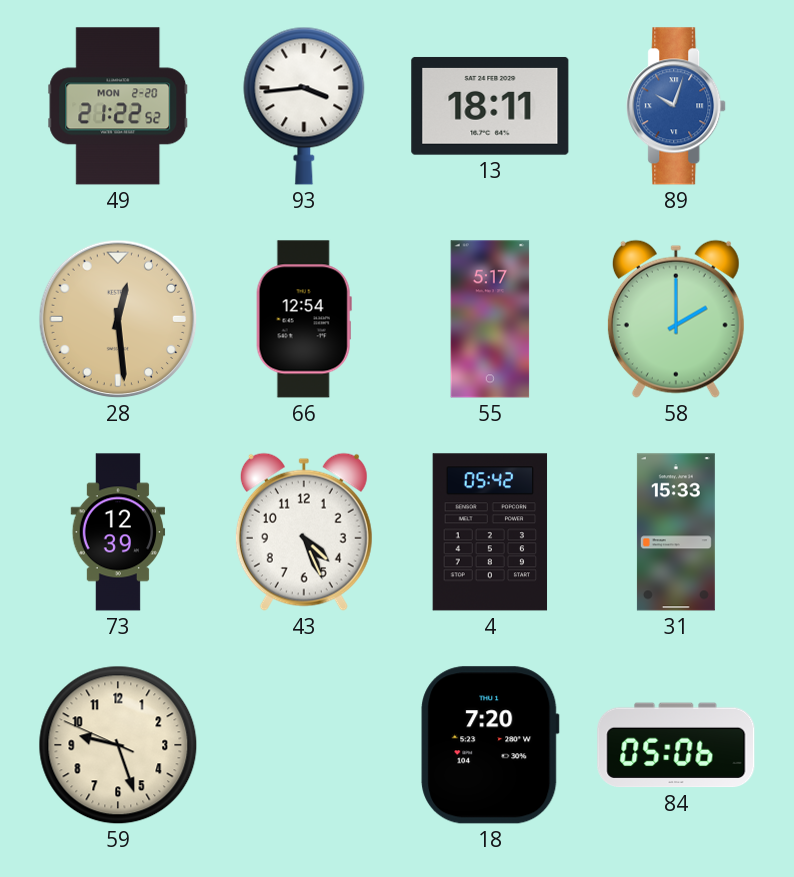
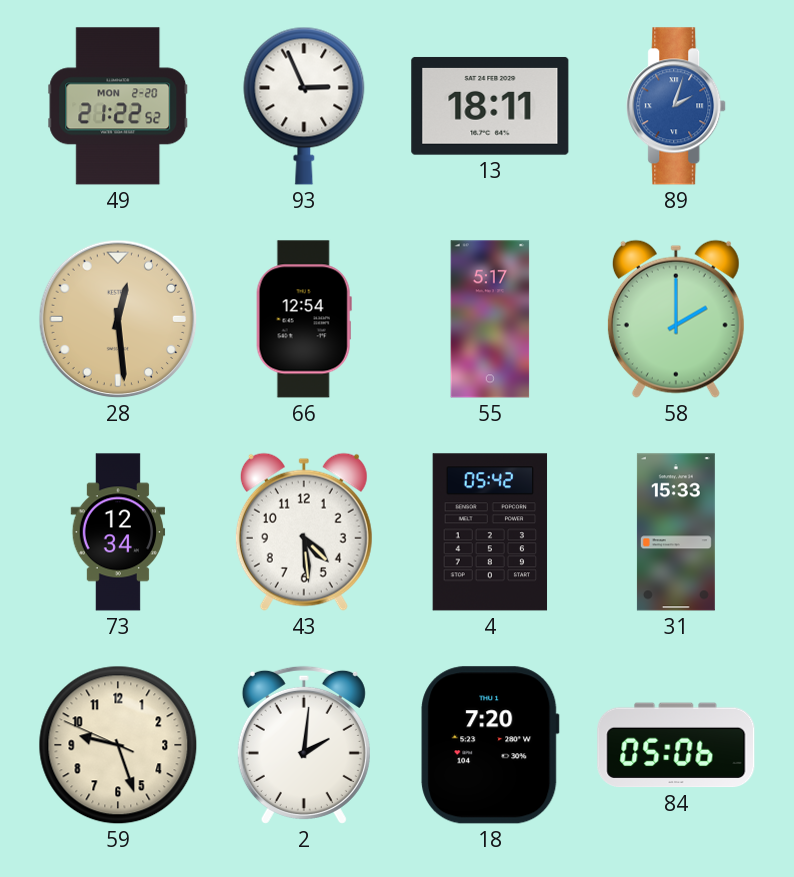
93: 3:44 -> 2:56
89: 10:03 -> 2:03
73: 12:39 -> 12:34
43: 4:26 -> 4:29
2: none -> 2:01
